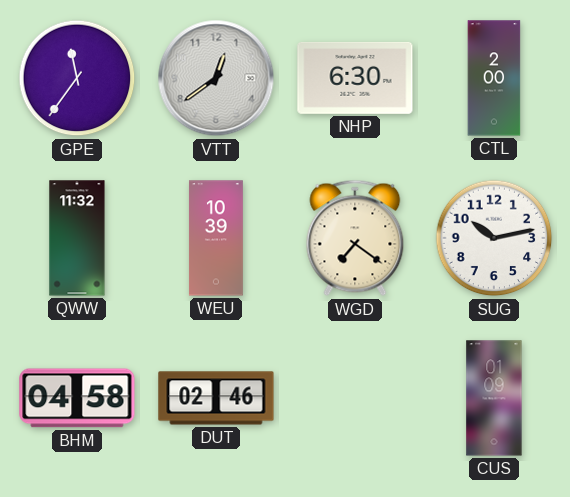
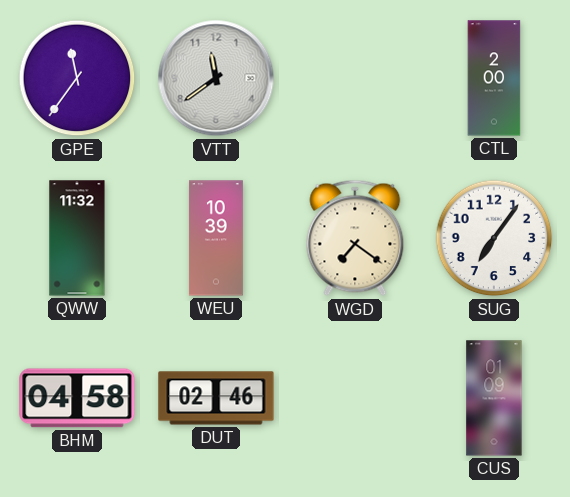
VTT: 12:39 -> 11:39
NHP: 6:30 -> none
SUG: 10:13 -> 7:06
